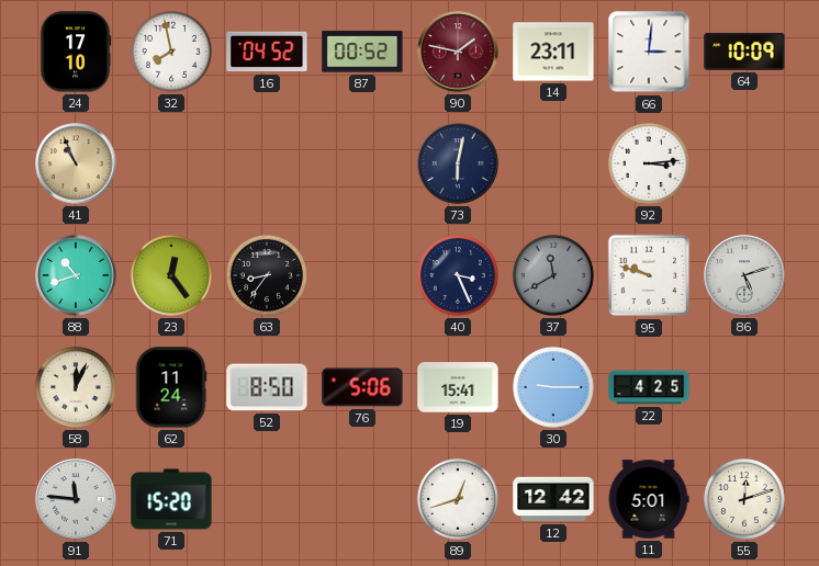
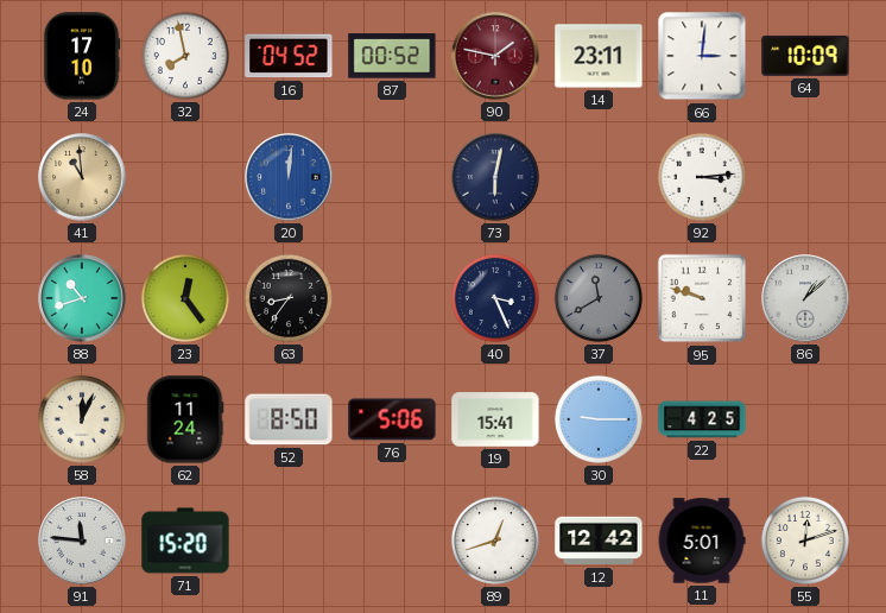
41: 10:56 -> 10:59
20: none -> 12:01
86: 5:12 -> 1:08
